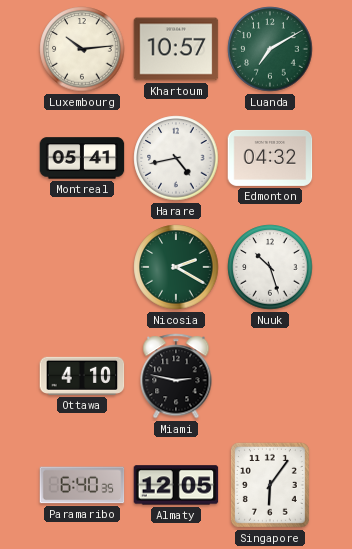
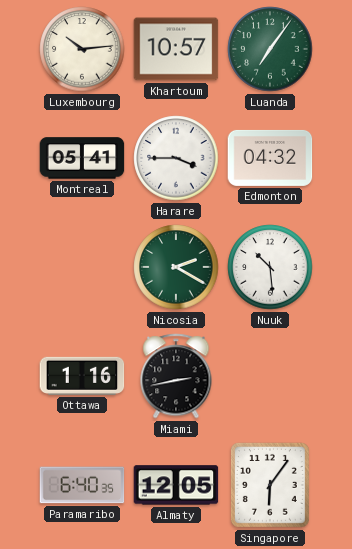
Luanda: 7:10 -> 7:06
Harare: 4:43 -> 3:45
Nuuk: 10:27 -> 10:29
Ottawa: 4:10 -> 1:16
Miami: 2:47 -> 2:43
